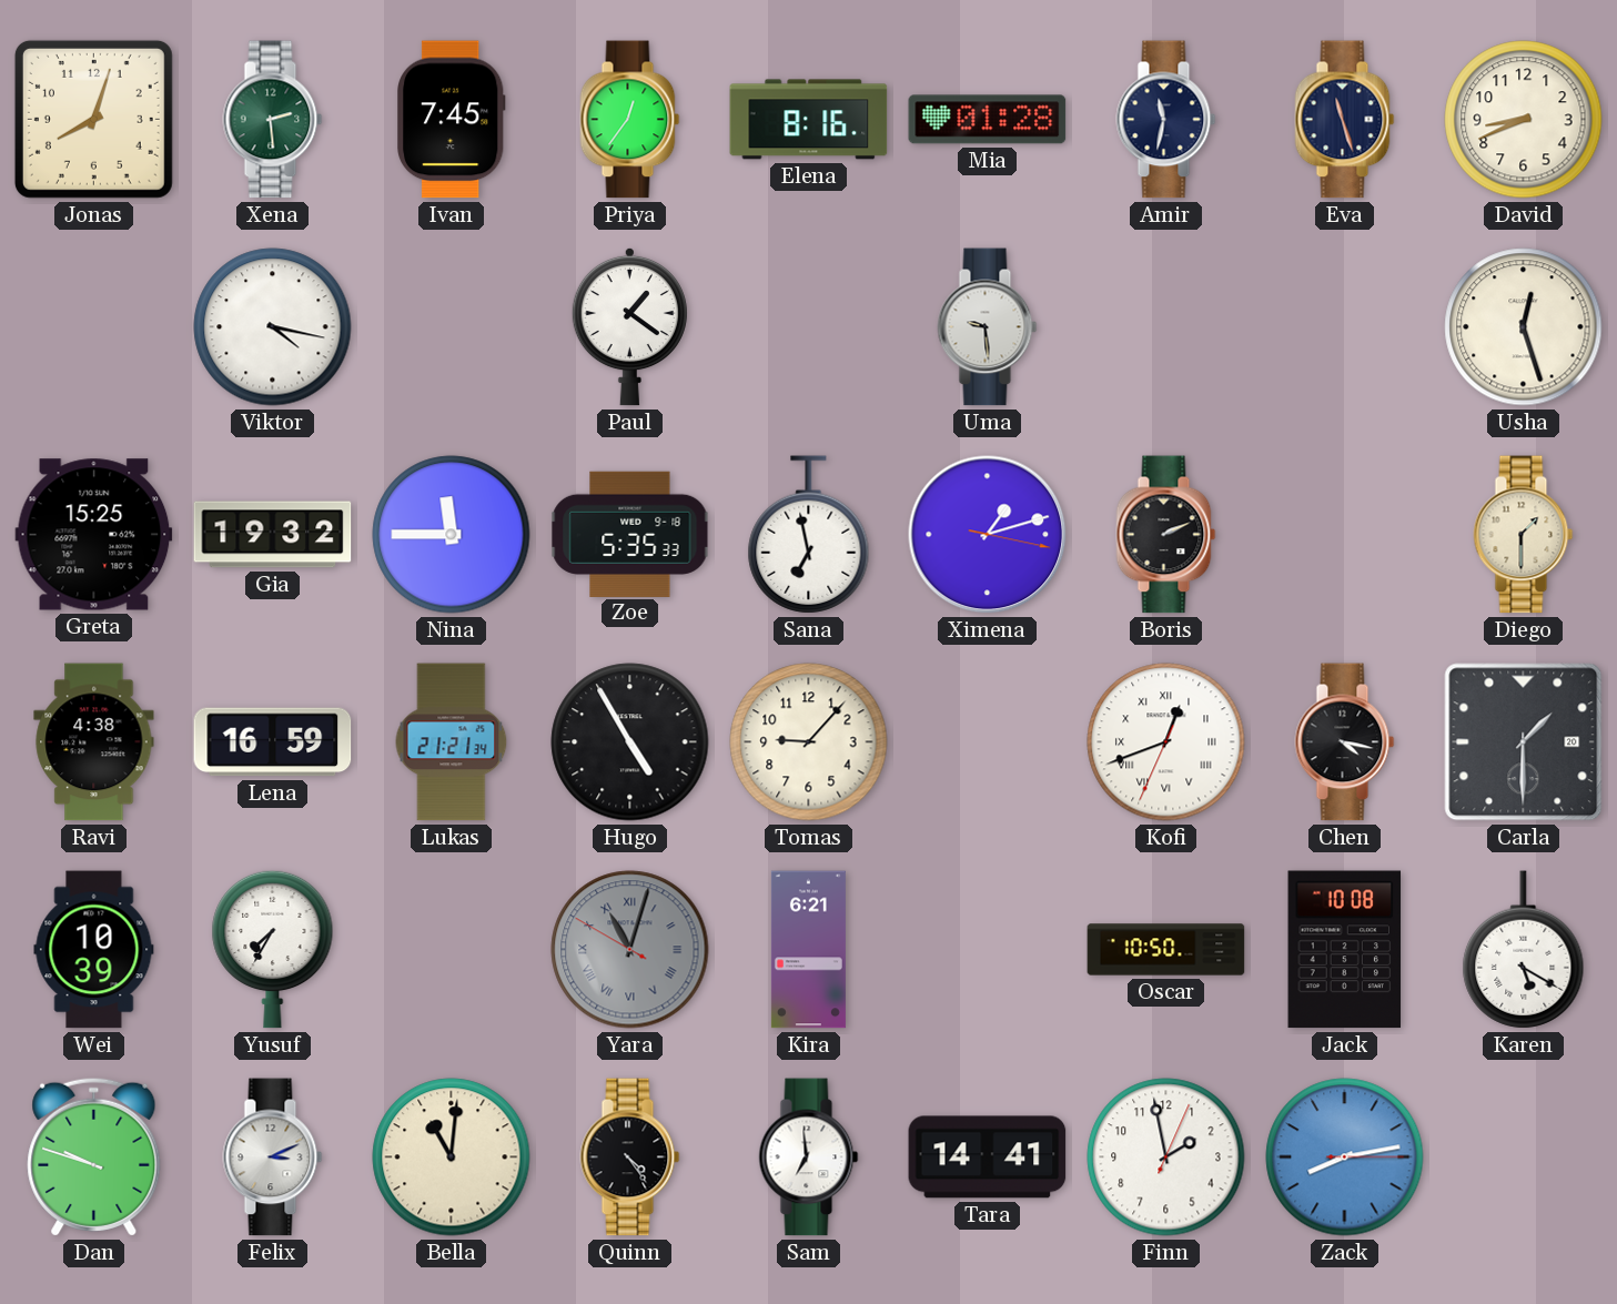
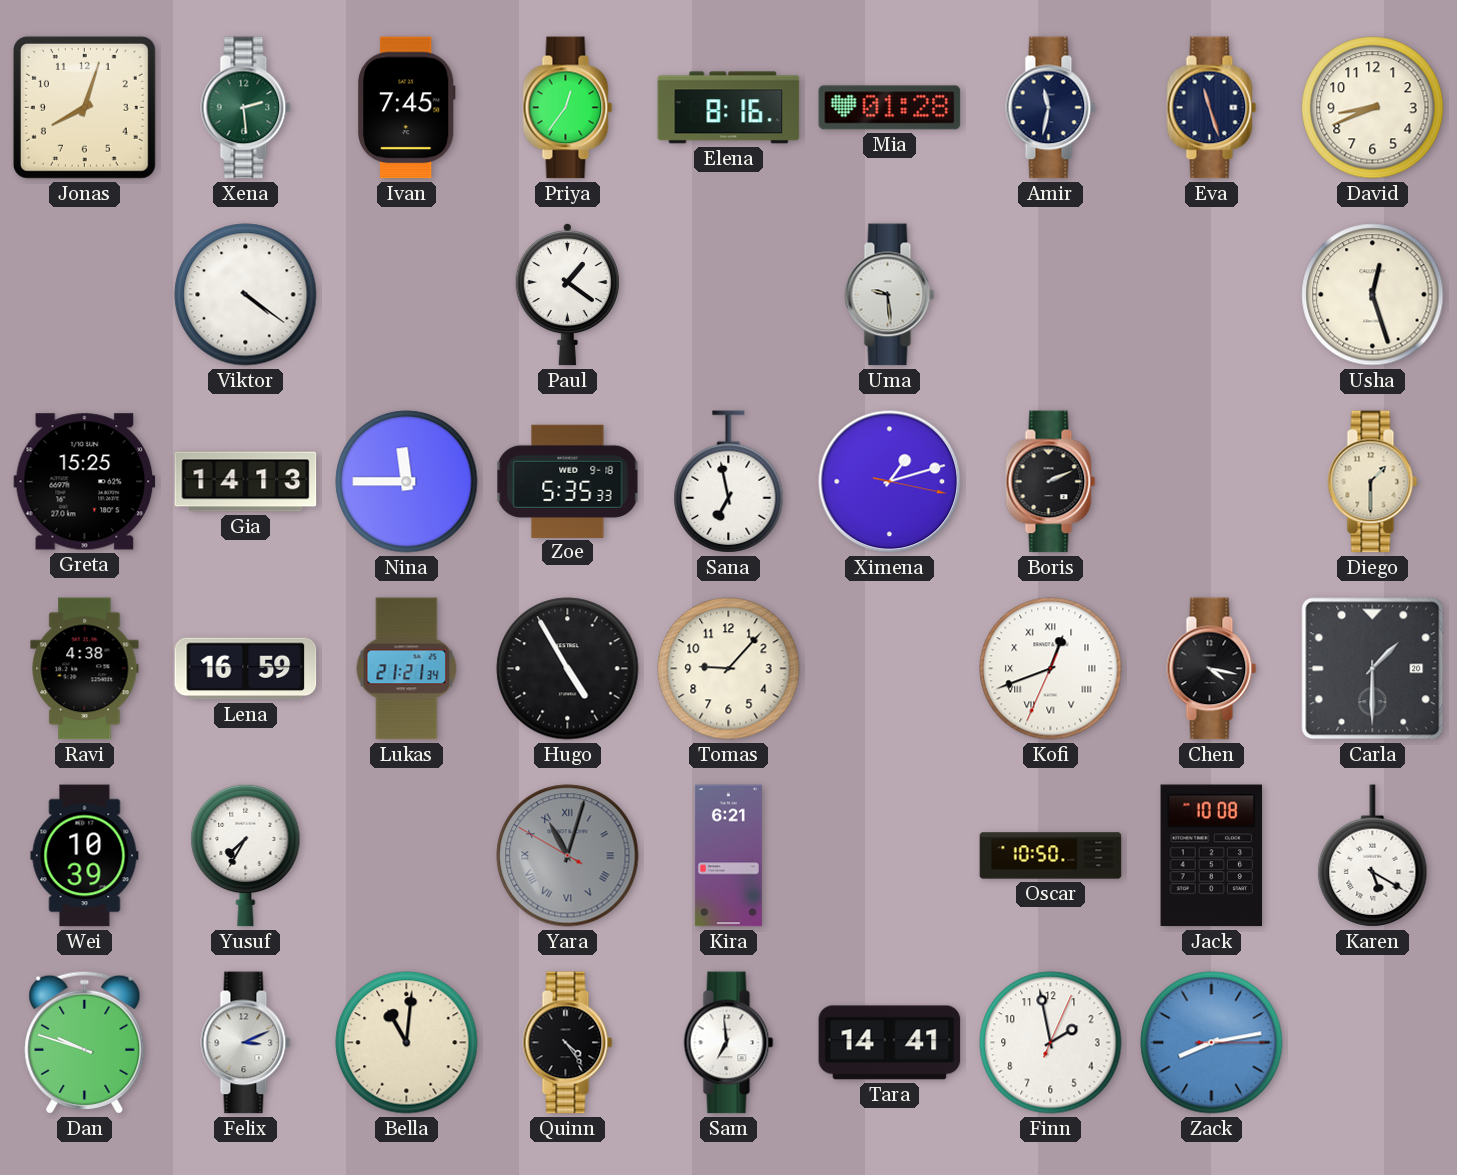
Viktor: 4:17 -> 4:21
Gia: 19:32 -> 14:13
